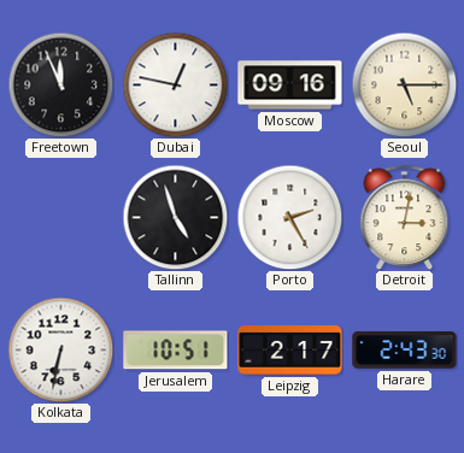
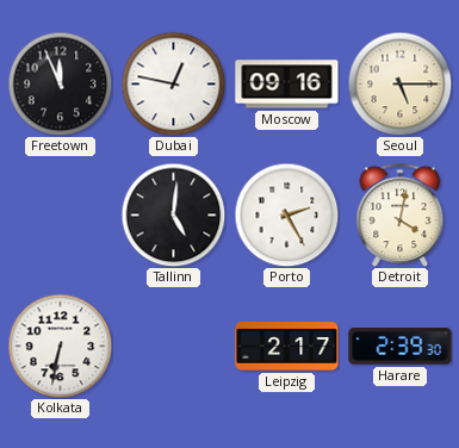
Tallinn: 4:57 -> 5:01
Detroit: 3:02 -> 4:02
Jerusalem: 10:51 -> none
Harare: 2:43 -> 2:39
